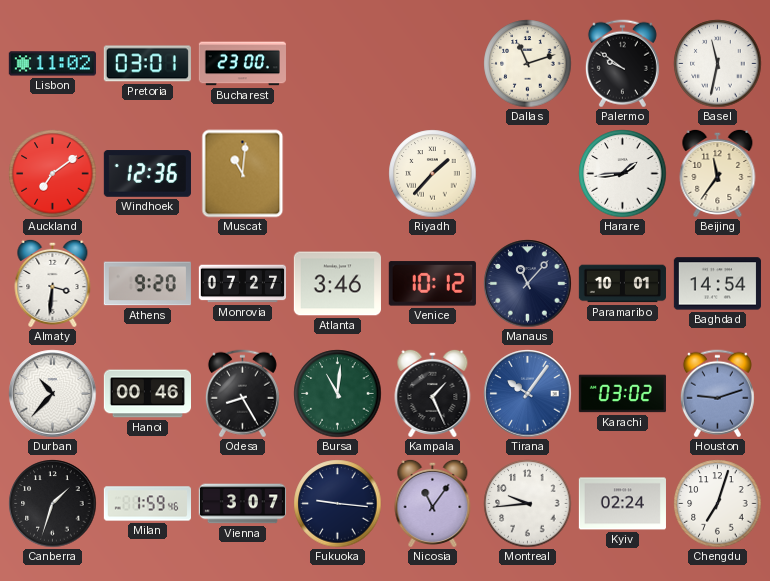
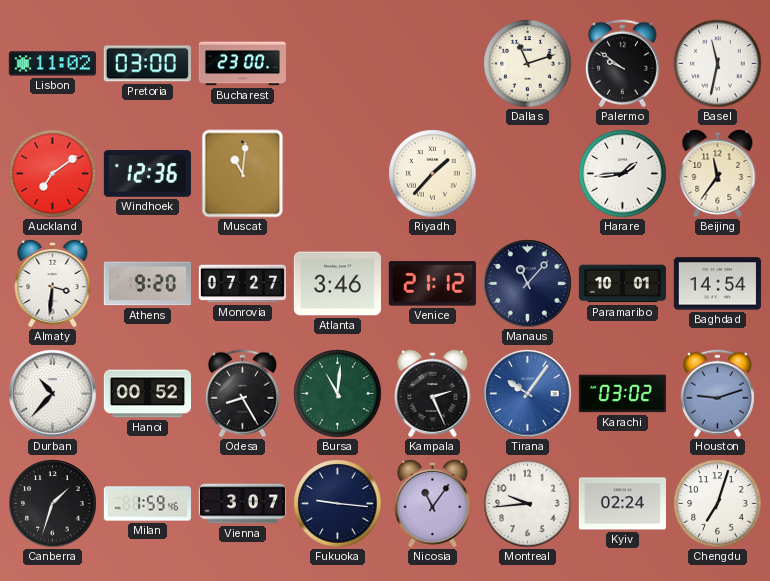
Pretoria: 03:01 -> 03:00
Venice: 10:12 -> 21:12
Hanoi: 00:46 -> 00:52
Kampala: 1:26 -> 2:26
